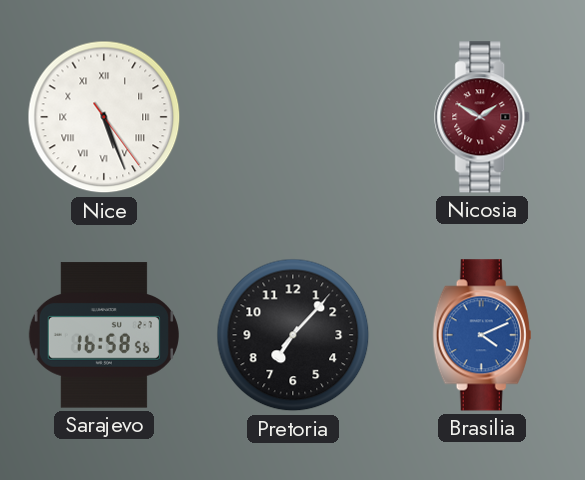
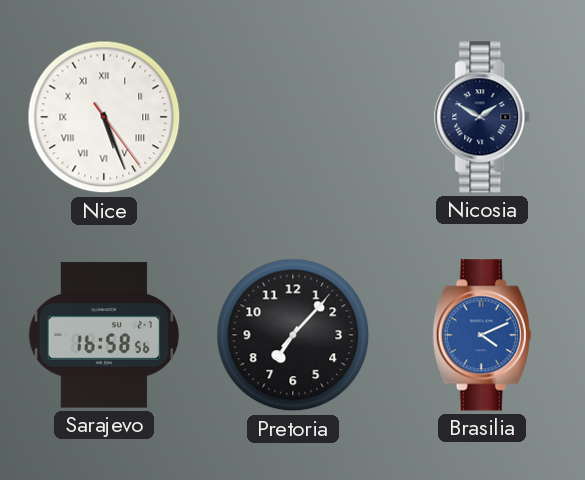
Nicosia dial: burgundy -> navy
